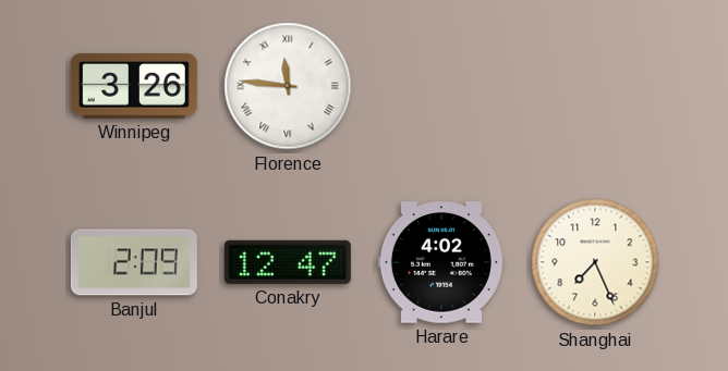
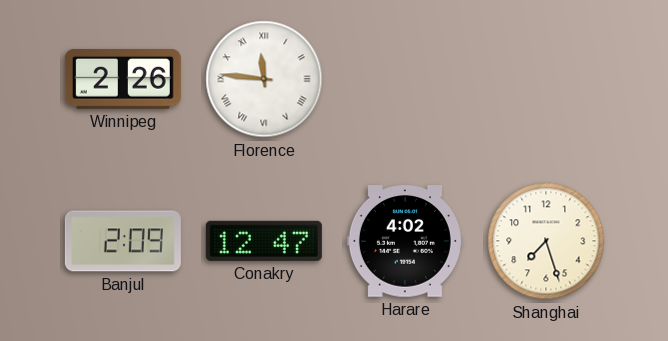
Winnipeg: 3:26 -> 2:26
Shanghai: 7:26 -> 7:27
